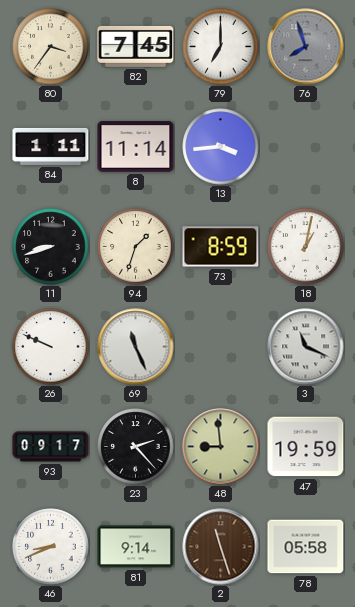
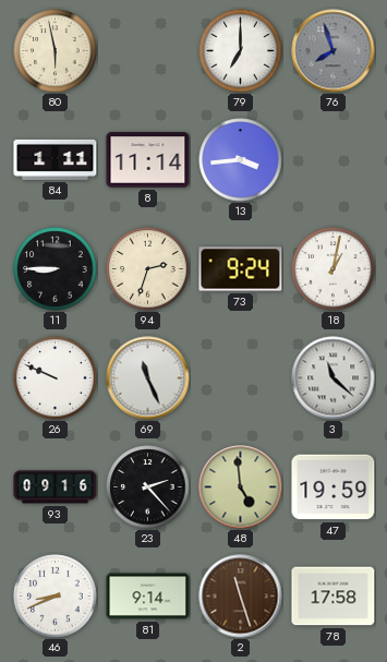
80: 3:36 -> 5:58
82: 7:45 -> none
11: 8:42 -> 8:45
94: 1:33 -> 2:33
73: 8:59 -> 9:24
3: 11:19 -> 11:22
93: 09:17 -> 09:16
48: 8:59 -> 4:59
78: 05:58 -> 17:58
